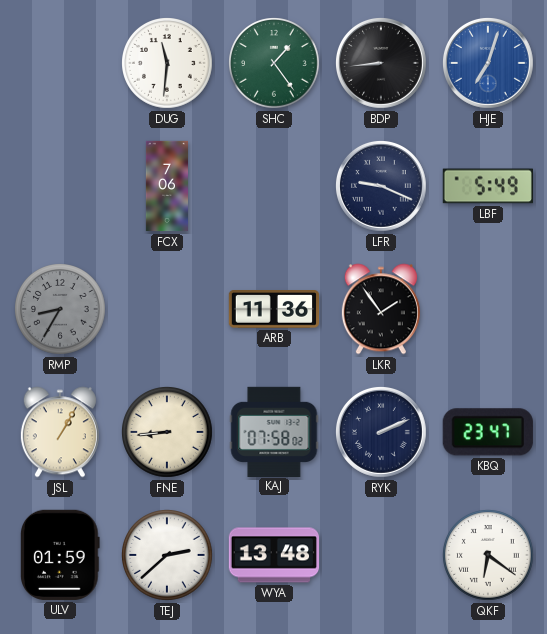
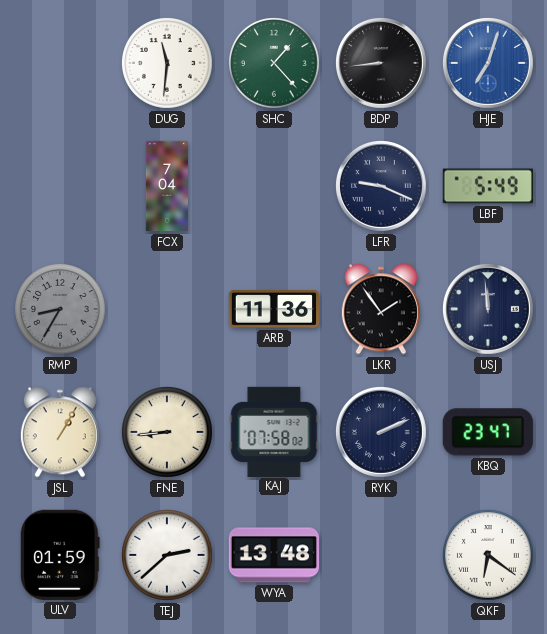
SHC: 1:24 -> 1:23
FCX: 7:06 -> 7:04
USJ: none -> 11:59
